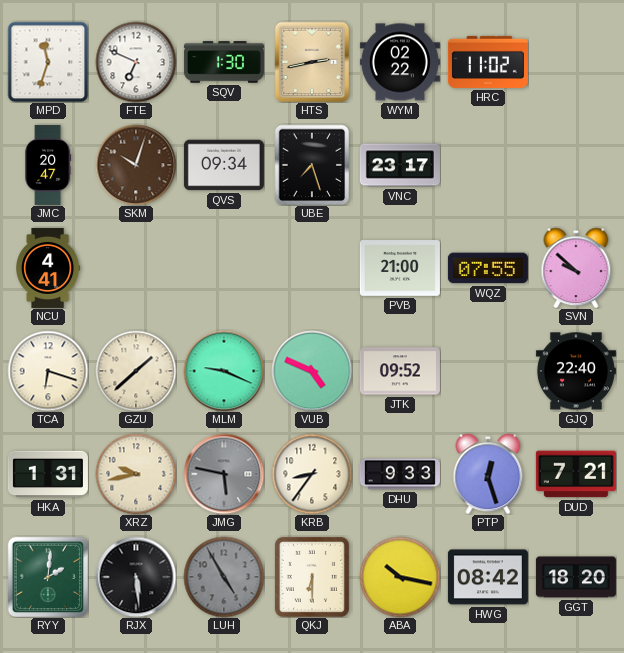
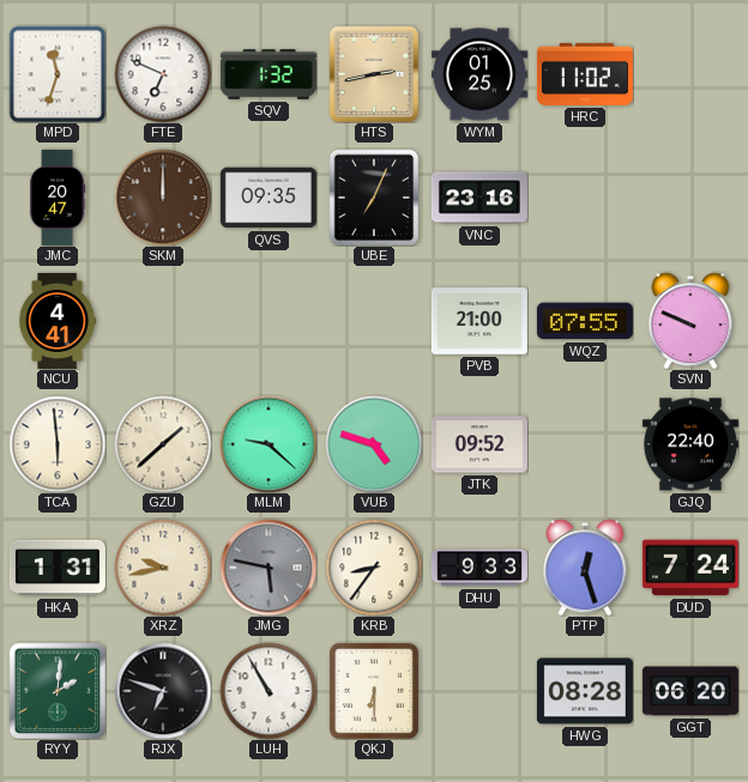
SQV: 1:30 -> 1:32
WYM: 02:22 -> 01:25
SKM: 10:03 -> 12:00
QVS: 09:34 -> 09:35
UBE: 7:27 -> 7:04
VNC: 23:17 -> 23:16
SVN: 9:52 -> 9:49
TCA: 6:18 -> 5:59
MLM: 9:19 -> 9:22
VUB: 4:49 -> 4:48
DUD: 7:21 -> 7:24
RJX: 5:29 -> 6:48
LUH: 4:55 -> 10:55
LUH dial: grey -> white
ABA: 10:17 -> none
HWG: 08:42 -> 08:28
GGT: 18:20 -> 06:20
